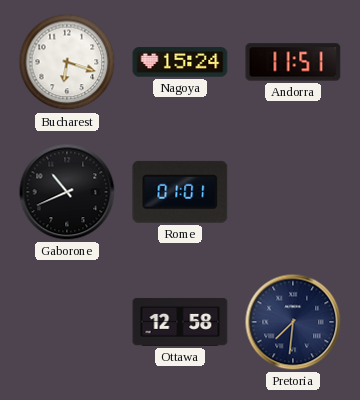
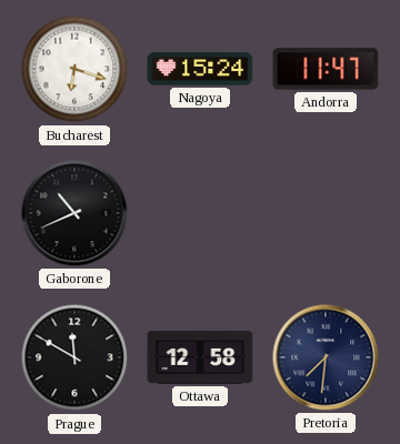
Andorra: 11:51 -> 11:47
Rome: 01:01 -> none
Prague: none -> 11:50
